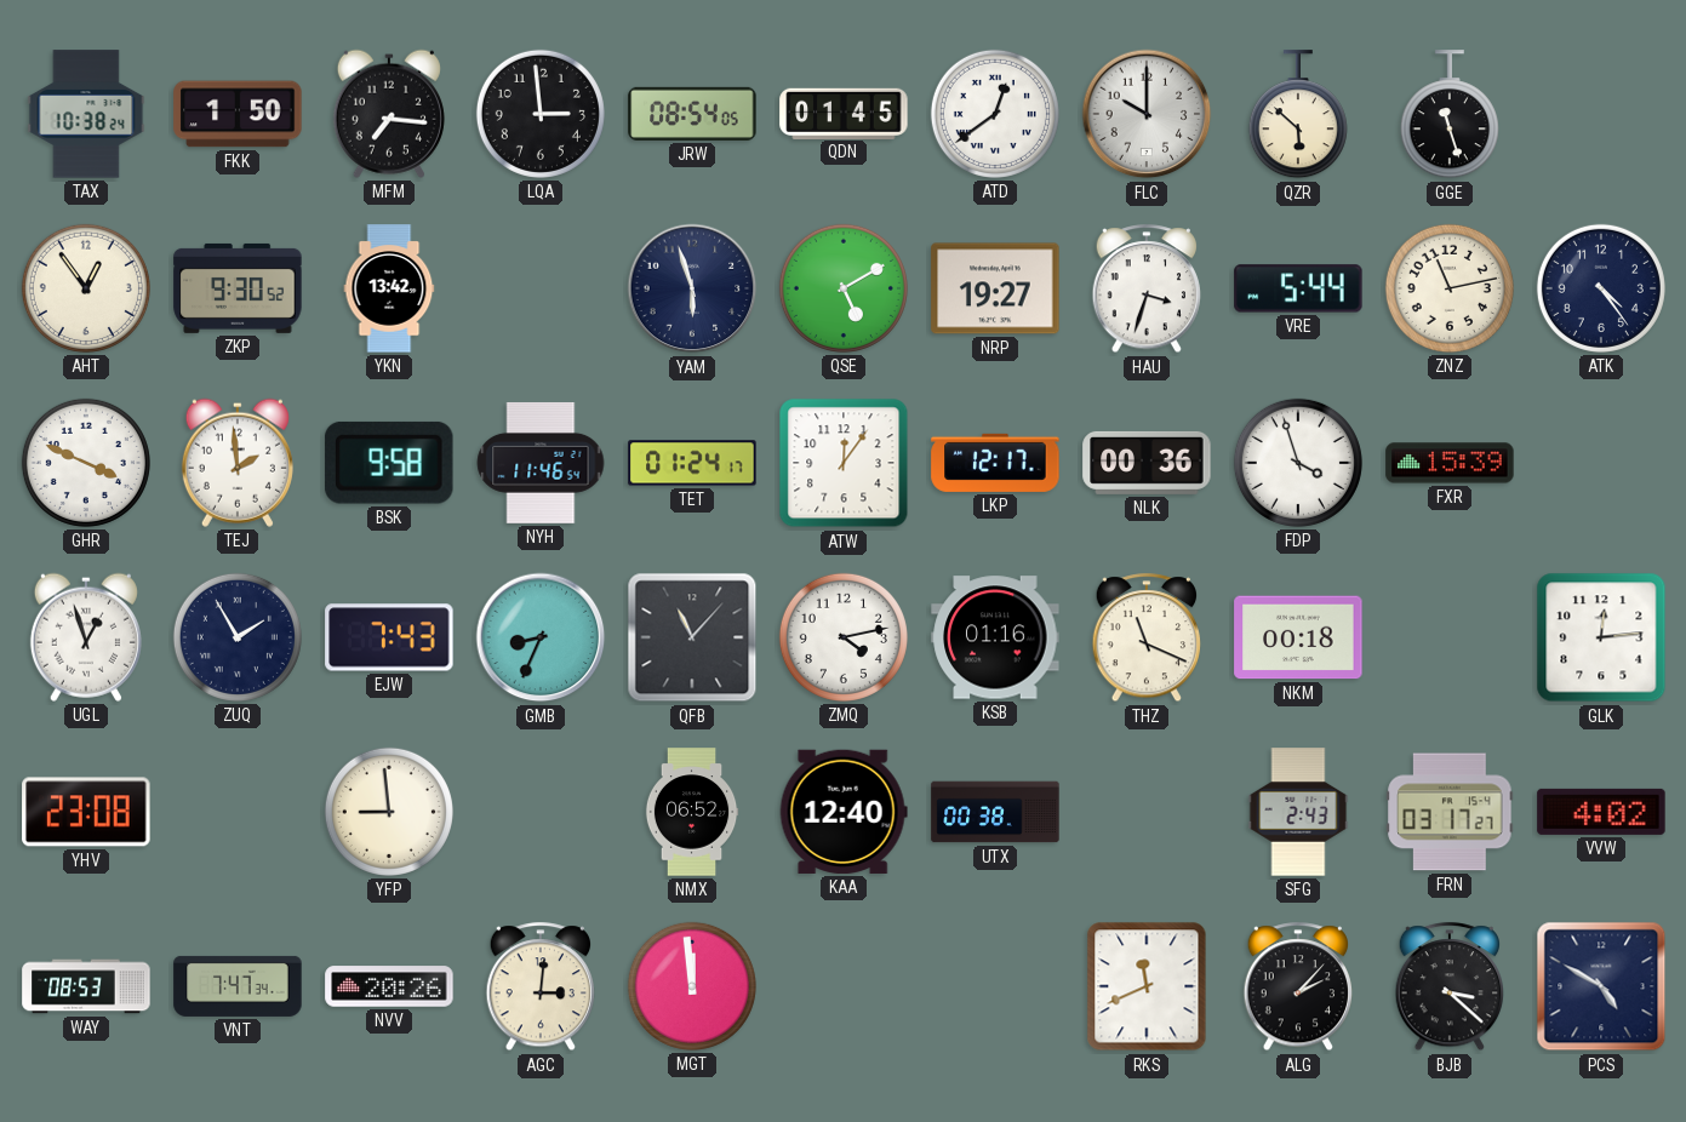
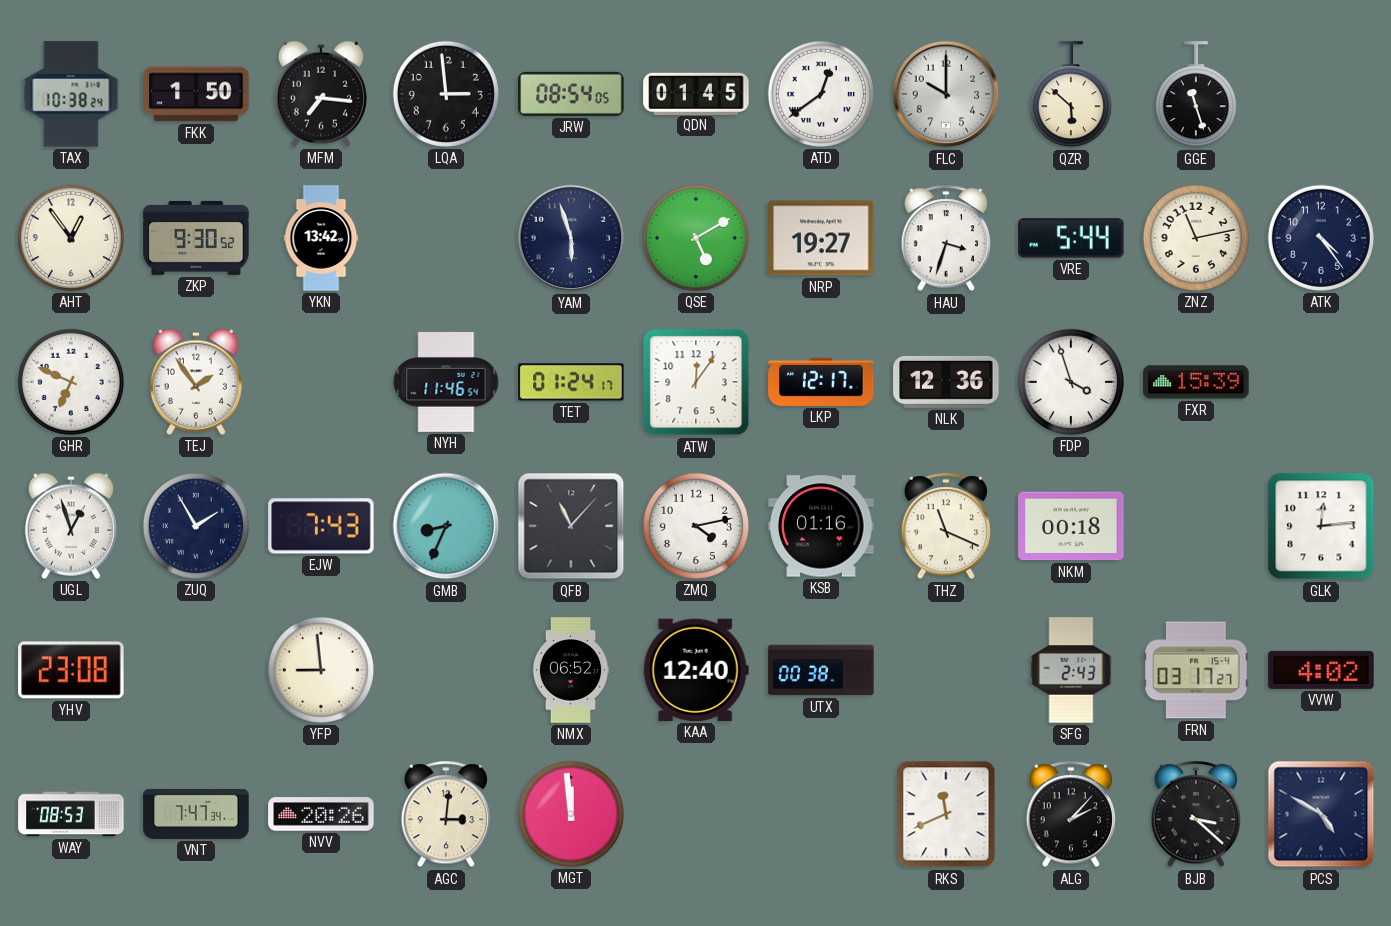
GHR: 3:49 -> 6:49
TEJ: 1:59 -> 1:54
BSK: 9:58 -> none
NLK: 00:36 -> 12:36
